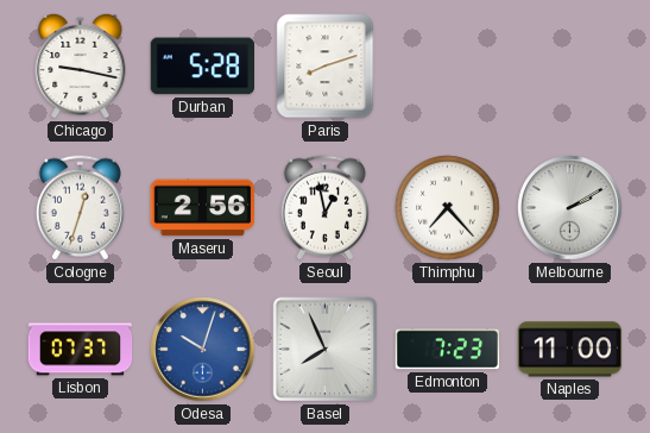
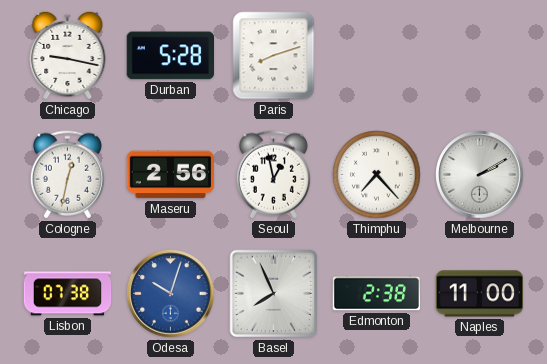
Cologne: 12:33 -> 12:32
Lisbon: 07:37 -> 07:38
Edmonton: 7:23 -> 2:38
